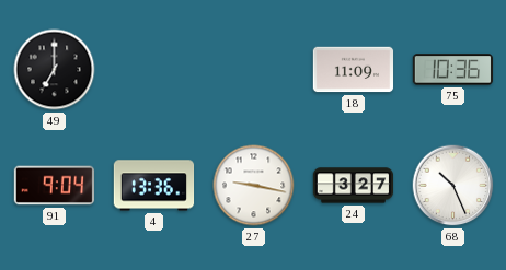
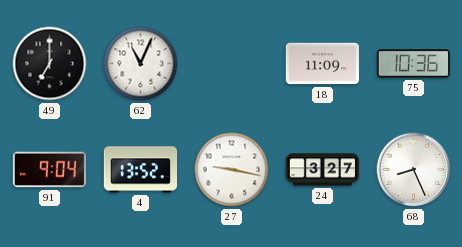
62: none -> 11:04
4: 13:36 -> 13:52
68: 10:26 -> 8:26
